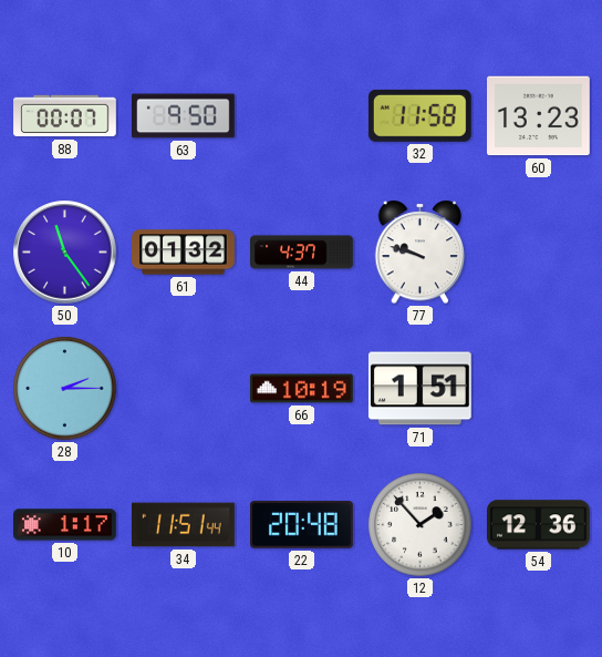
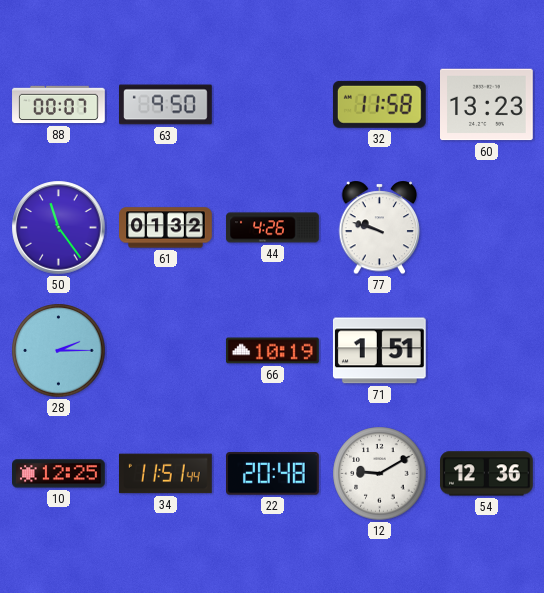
44: 4:37 -> 4:26
10: 1:17 -> 12:25
12: 1:53 -> 9:10
